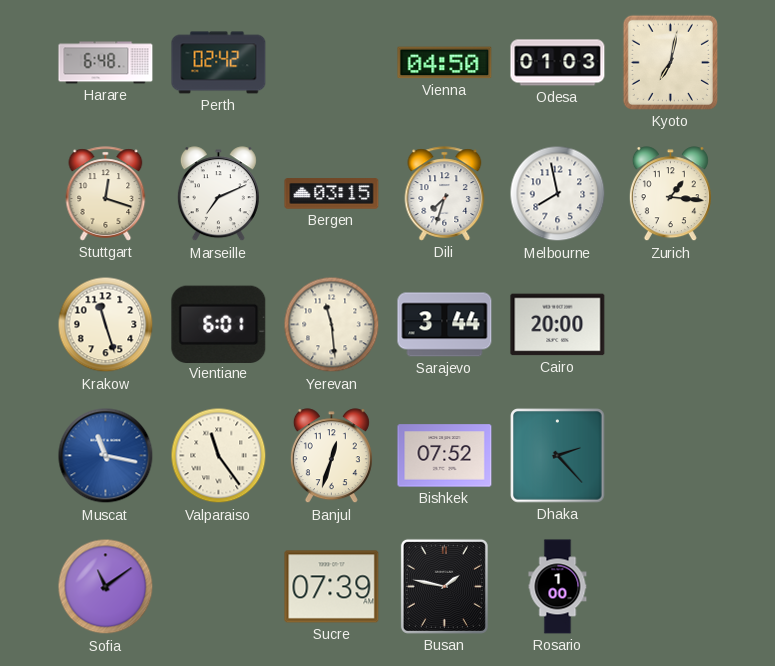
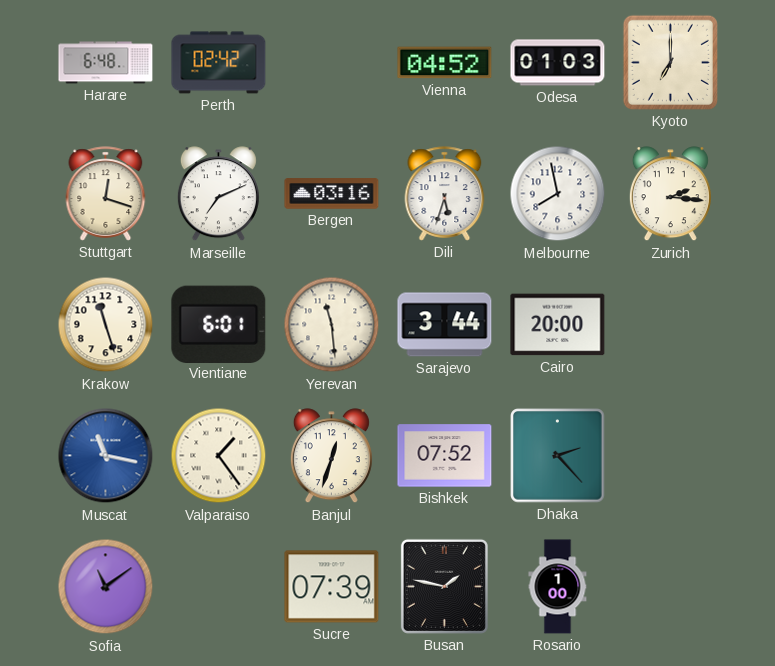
Vienna: 04:50 -> 04:52
Kyoto: 7:02 -> 7:00
Bergen: 03:15 -> 03:16
Dili: 7:33 -> 5:33
Zurich: 1:16 -> 2:16
Valparaiso: 11:24 -> 1:24
